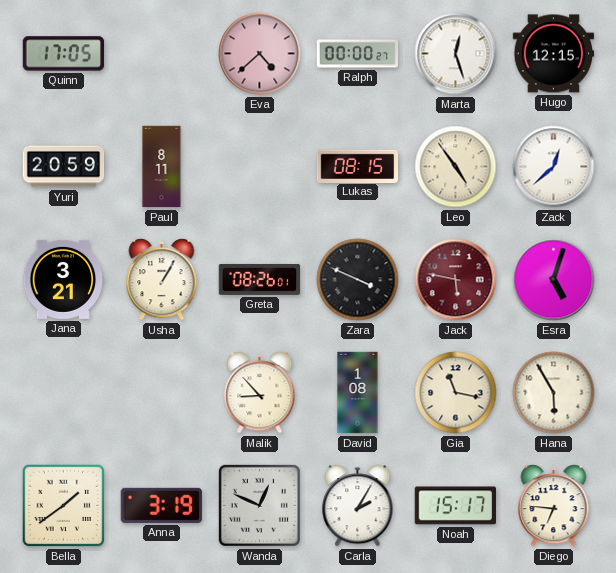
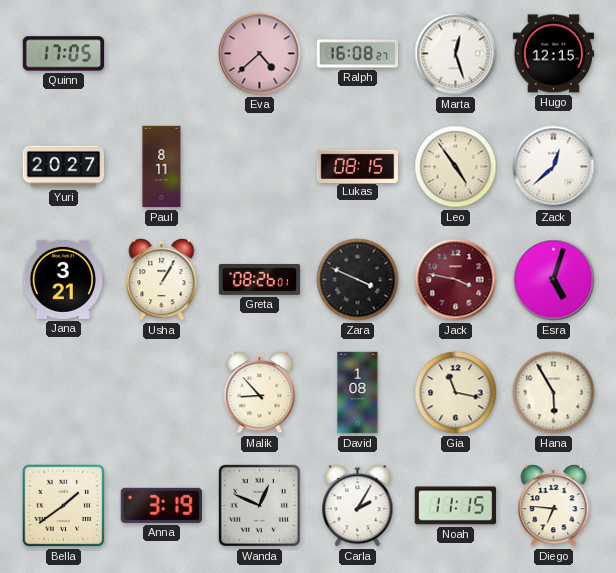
Ralph: 00:00 -> 16:08
Yuri: 20:59 -> 20:27
Jack: 5:47 -> 3:47
Noah: 15:17 -> 11:15
